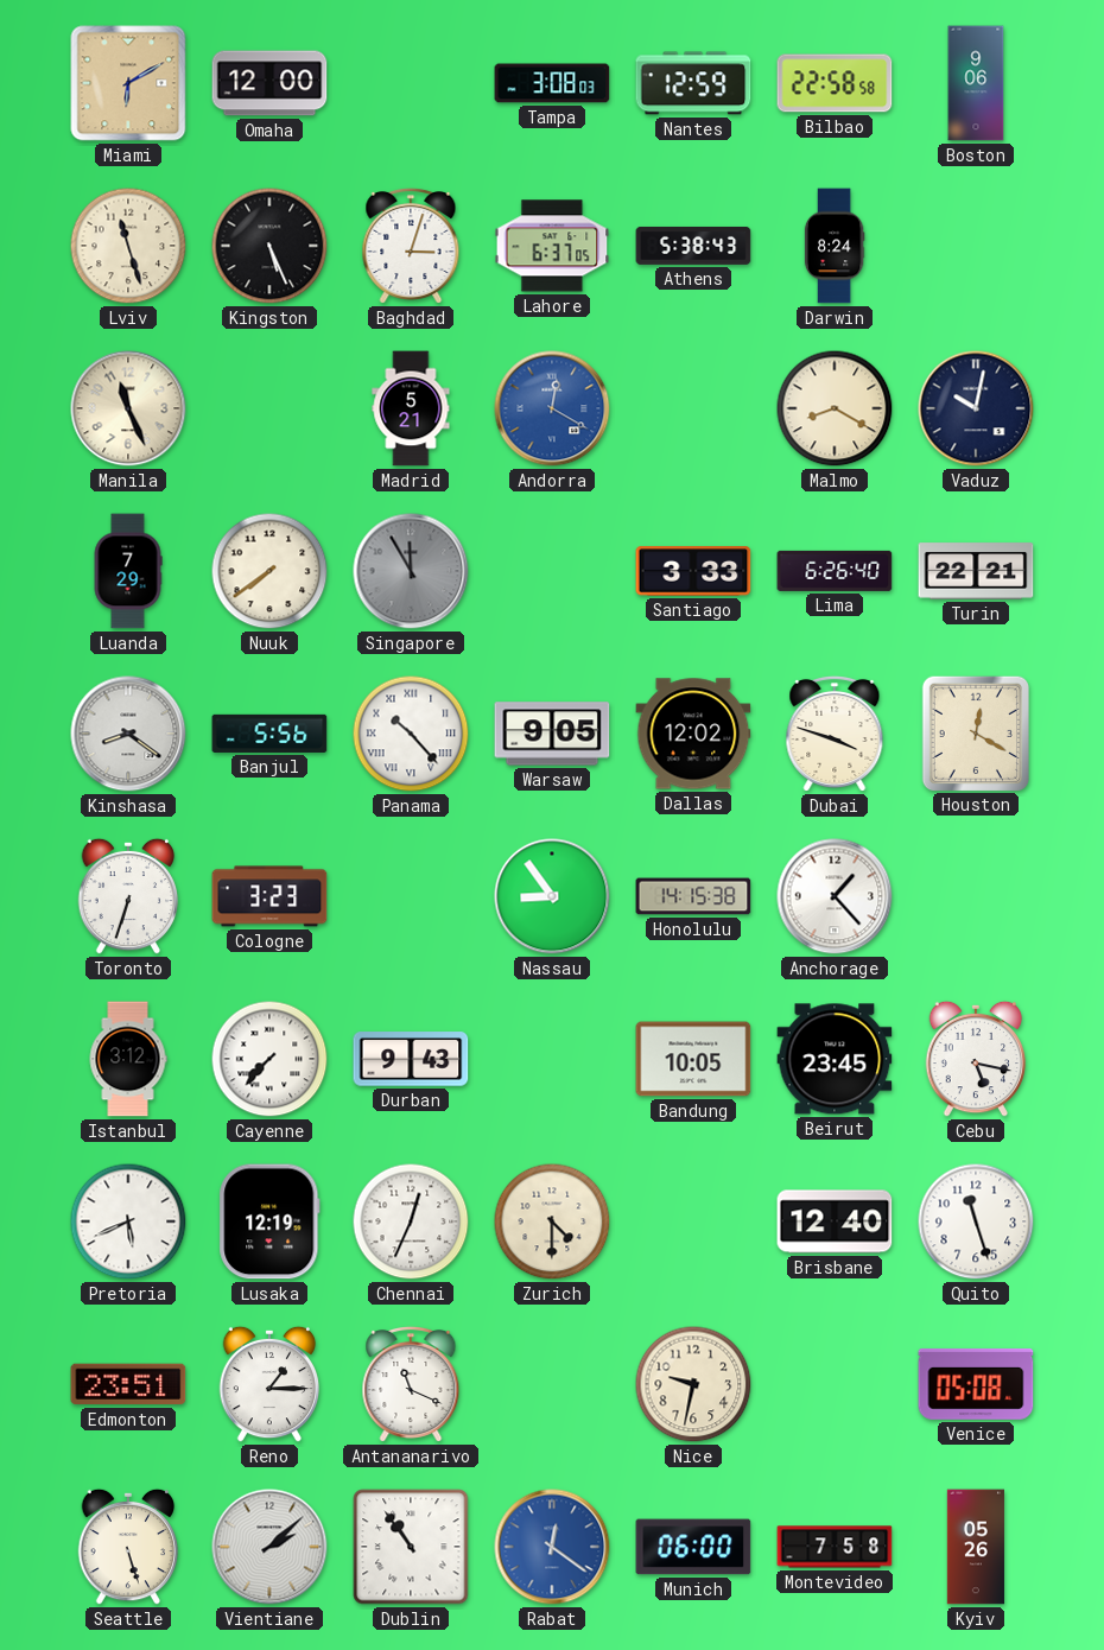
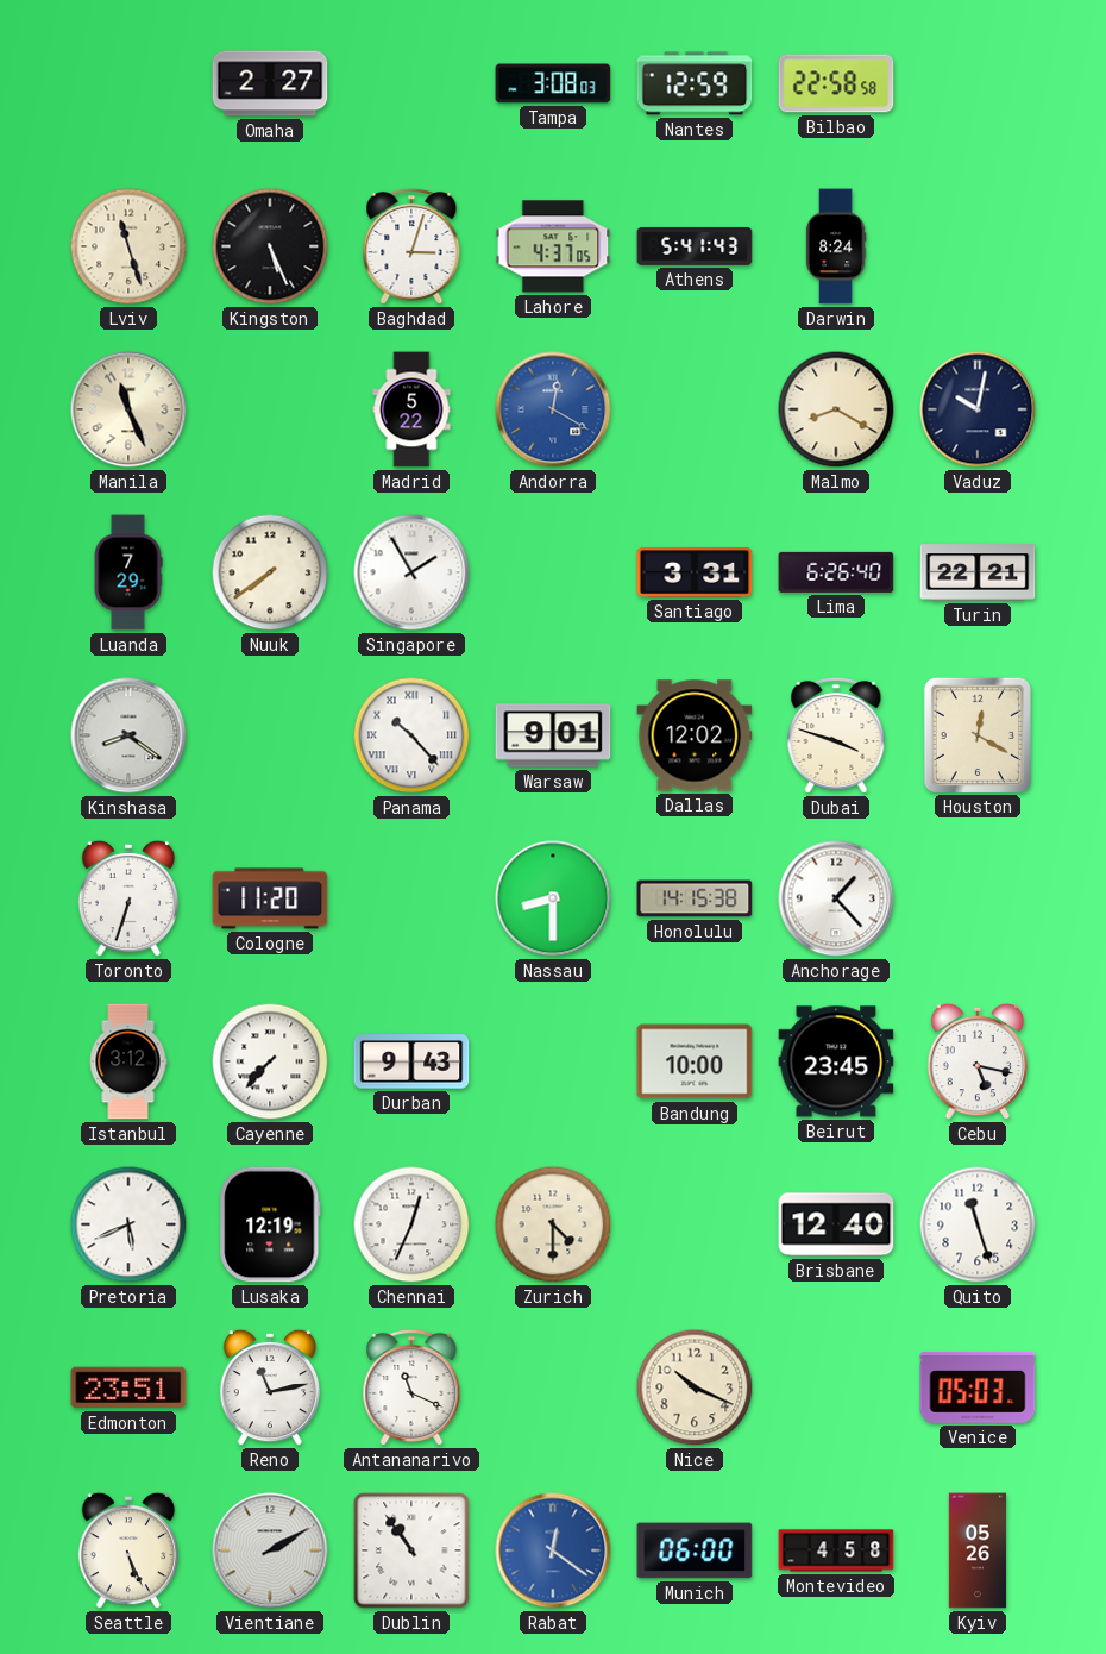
Miami: 6:10 -> none
Omaha: 12:00 -> 2:27
Boston: 9:06 -> none
Lahore: 6:37 -> 4:37
Athens: 5:38 -> 5:41
Madrid: 5:21 -> 5:22
Singapore: 11:55 -> 1:55
Singapore dial: grey -> white
Santiago: 3:33 -> 3:31
Banjul: 5:56 -> none
Warsaw: 9:05 -> 9:01
Cologne: 3:23 -> 11:20
Nassau: 8:54 -> 8:30
Bandung: 10:05 -> 10:00
Reno: 1:15 -> 11:13
Nice: 9:32 -> 10:19
Venice: 05:08 -> 05:03
Seattle: 5:27 -> 5:26
Vientiane: 2:08 -> 2:10
Montevideo: 7:58 -> 4:58
